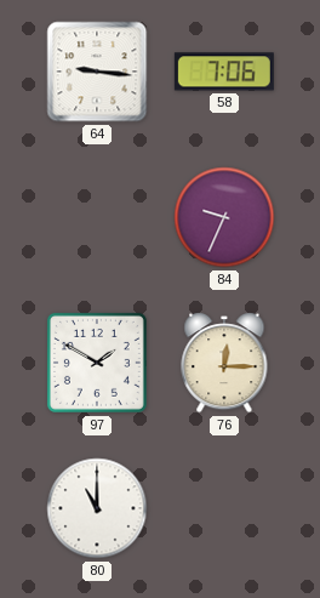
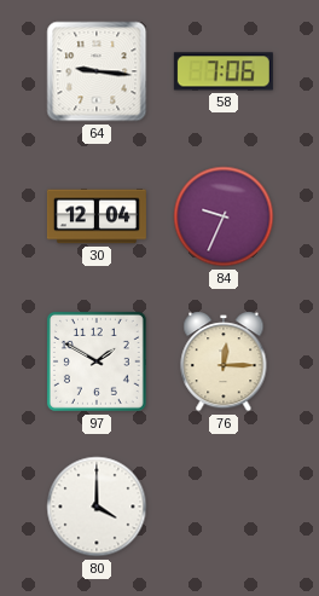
30: none -> 12:04
80: 11:00 -> 4:00
